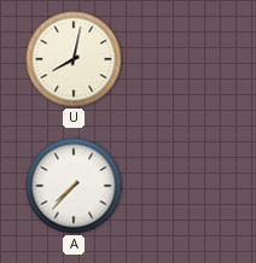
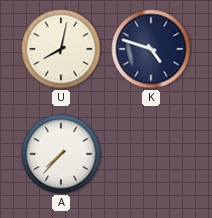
K: none -> 4:48
